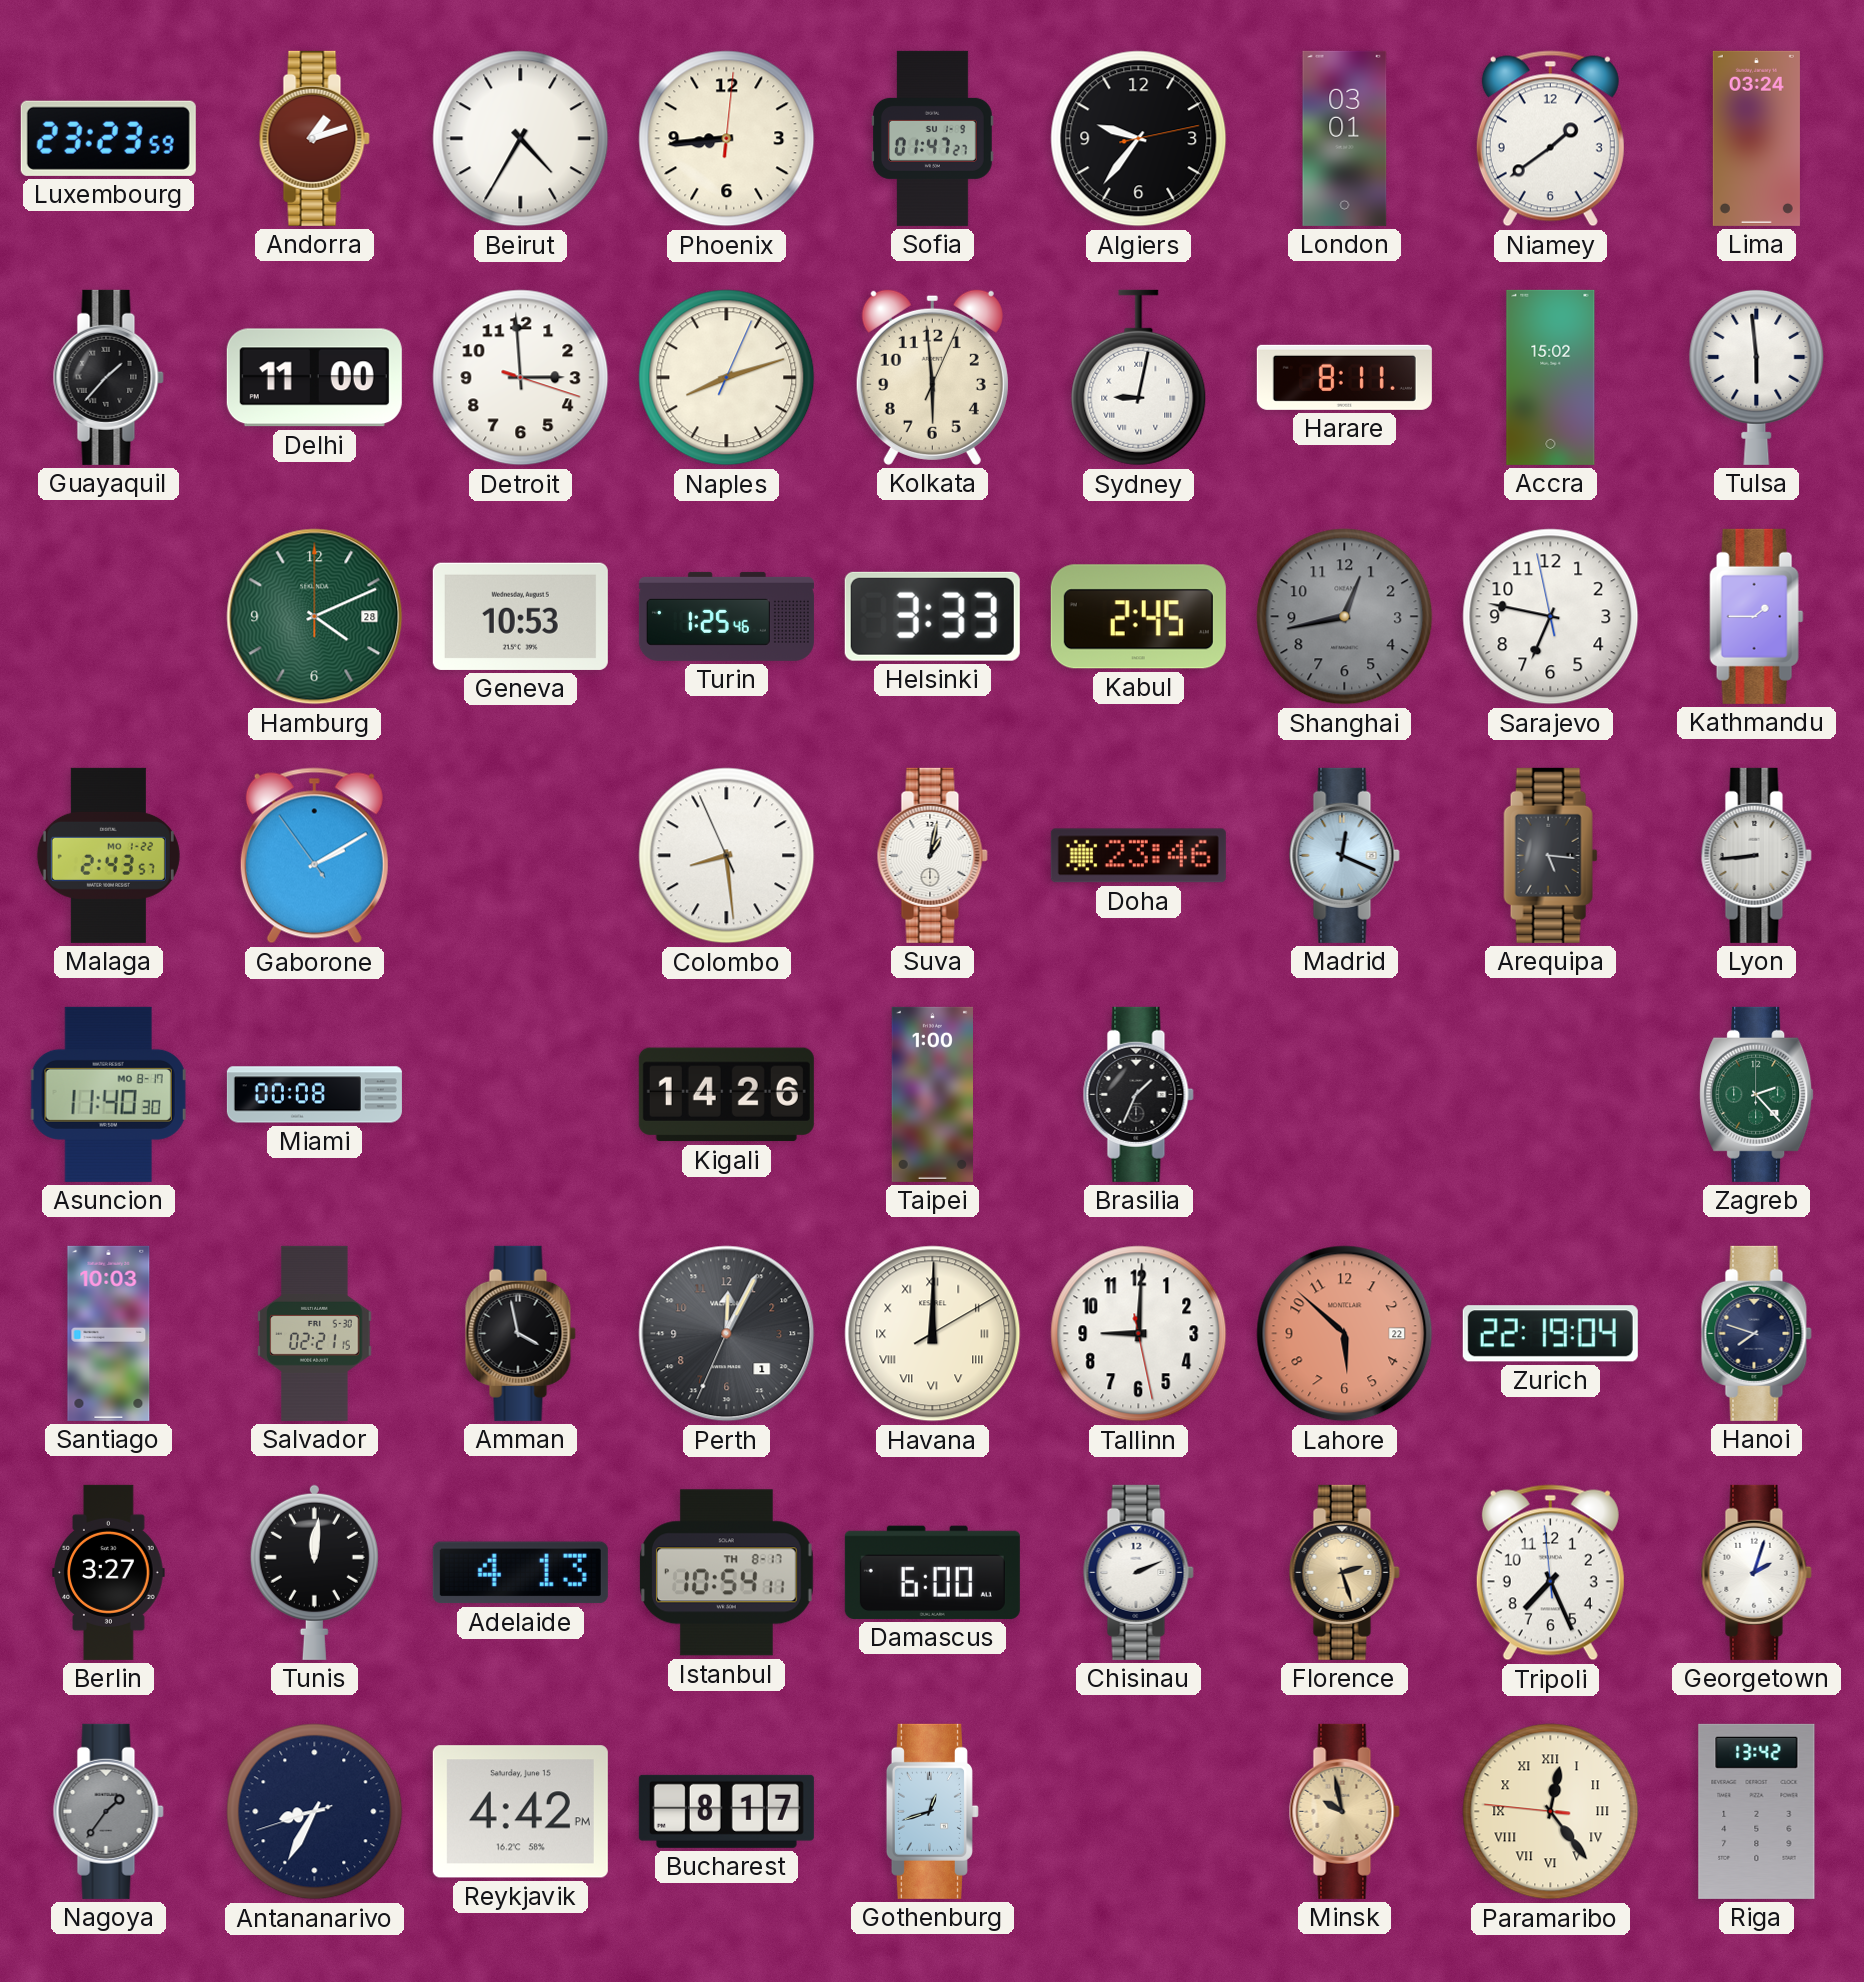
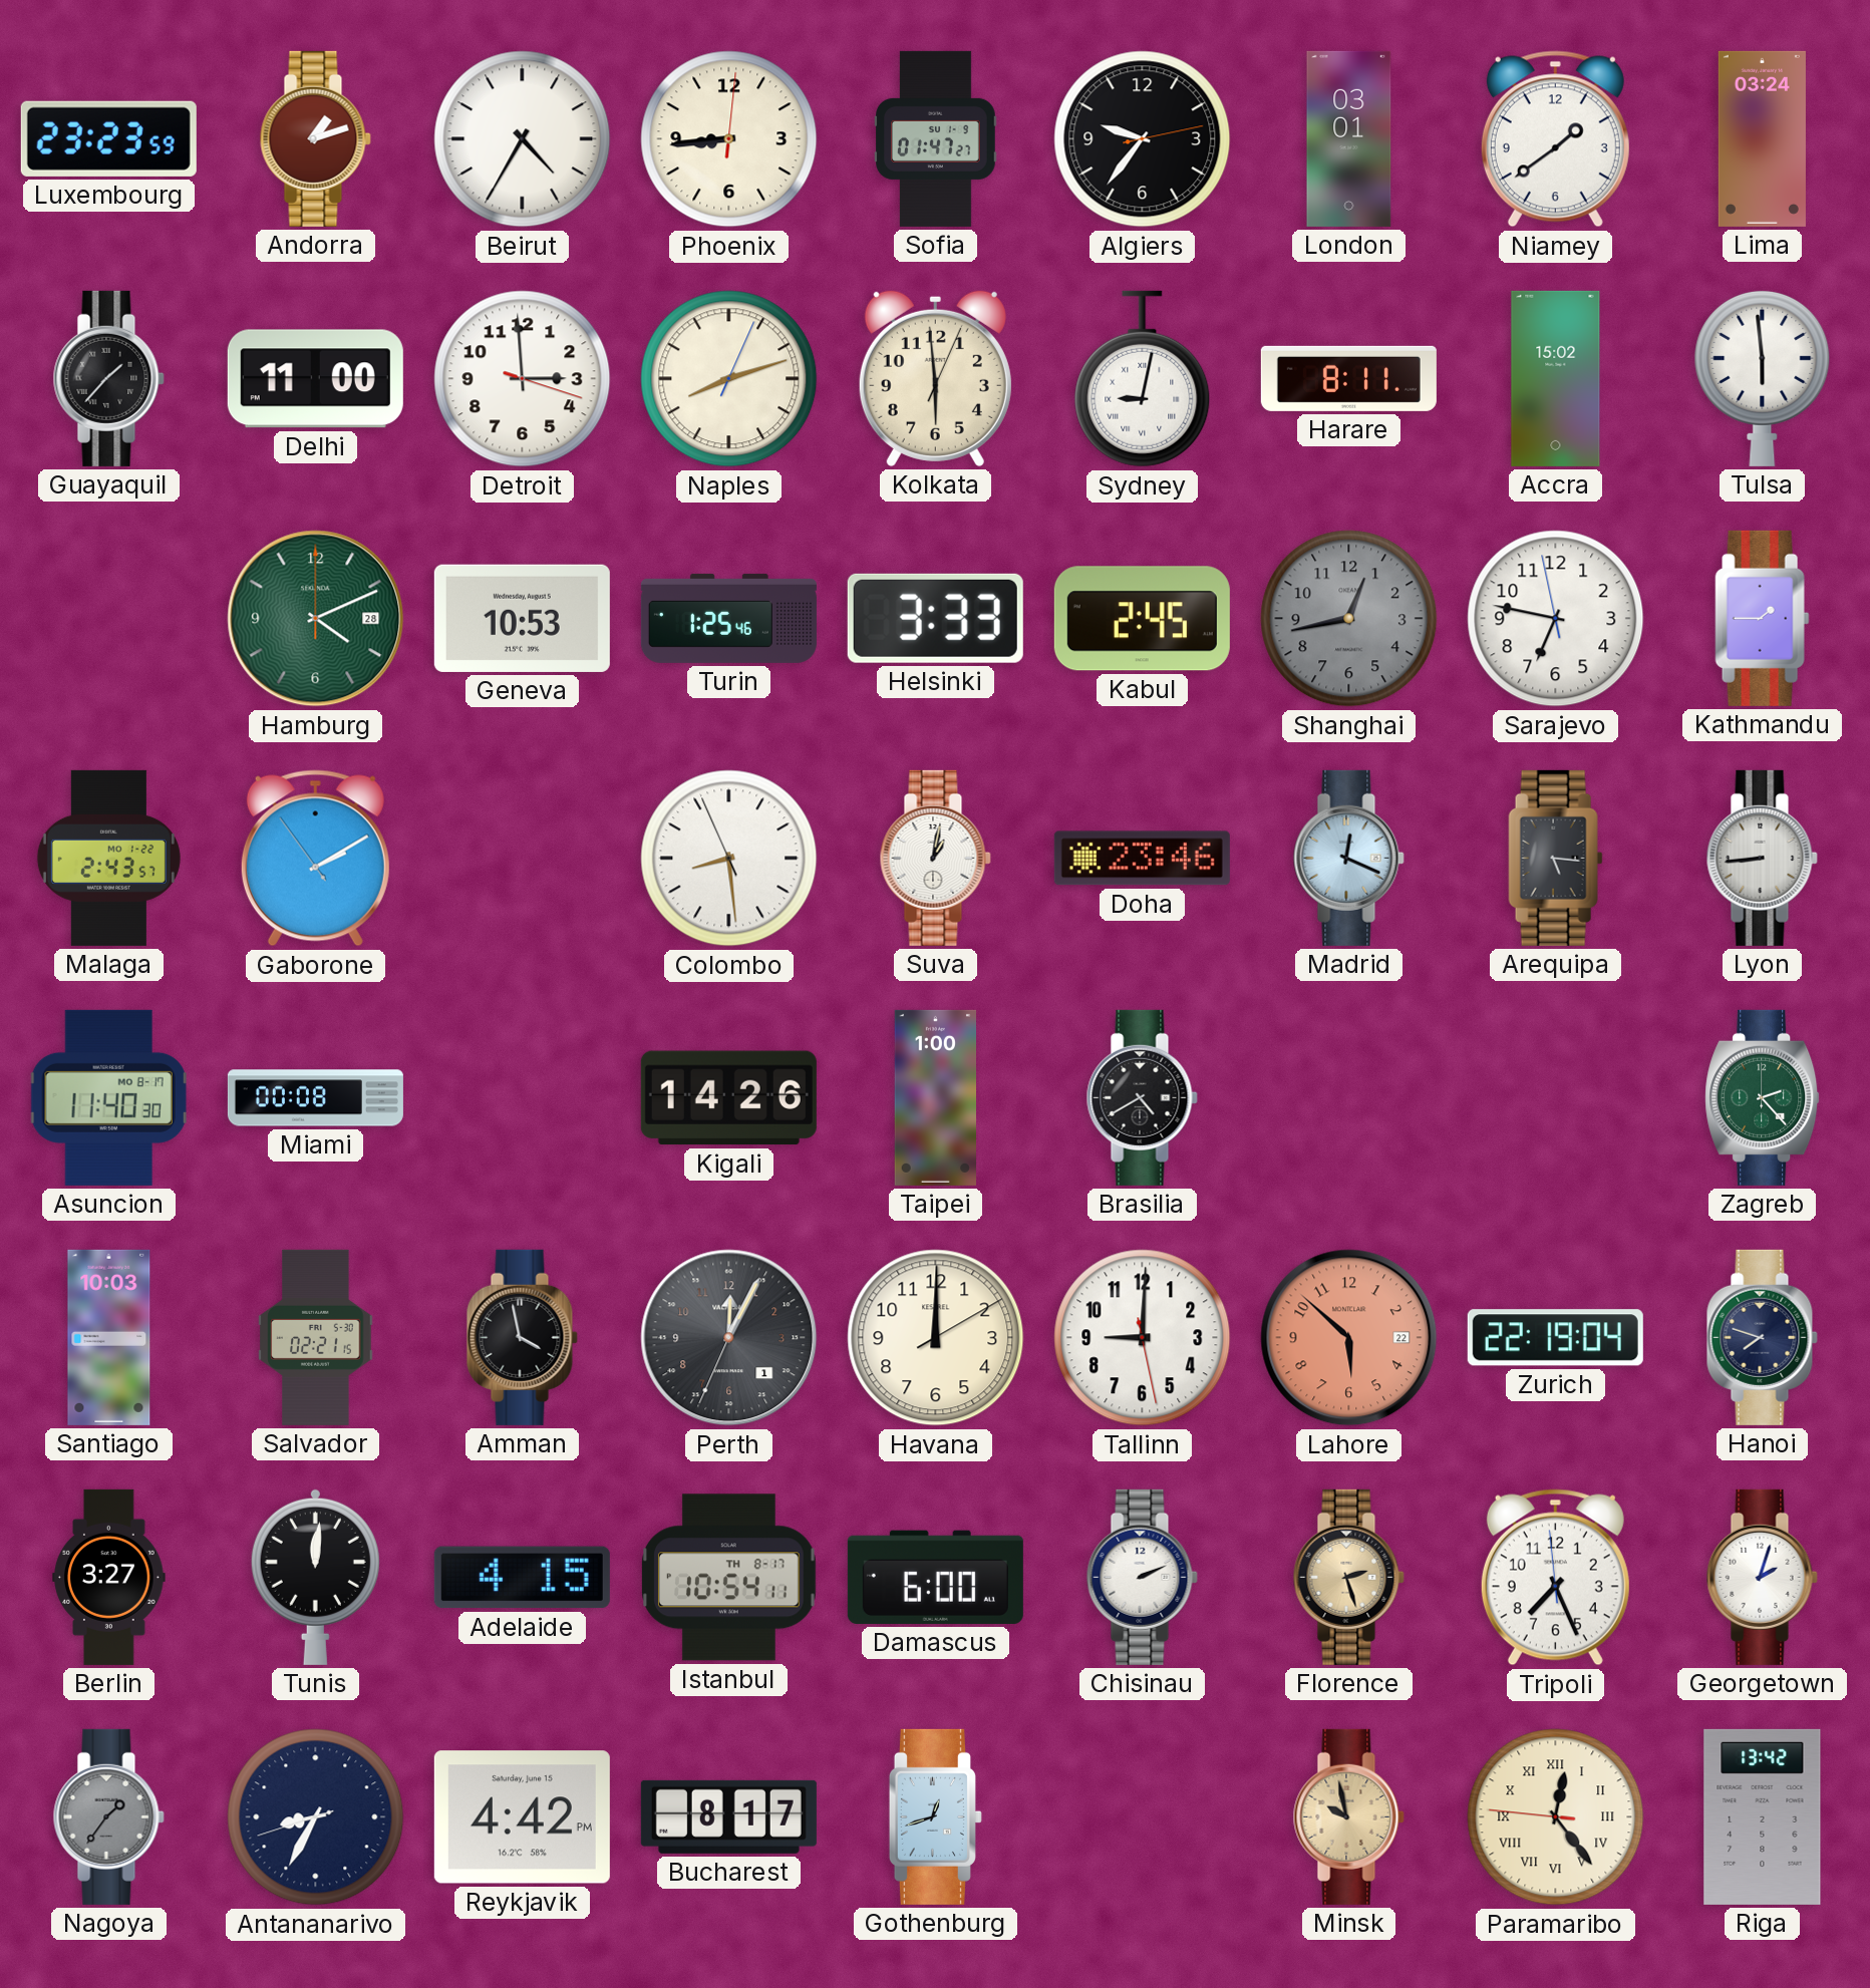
Brasilia: 1:34 -> 4:40
Havana numerals: Roman -> Arabic
Adelaide: 4:13 -> 4:15
